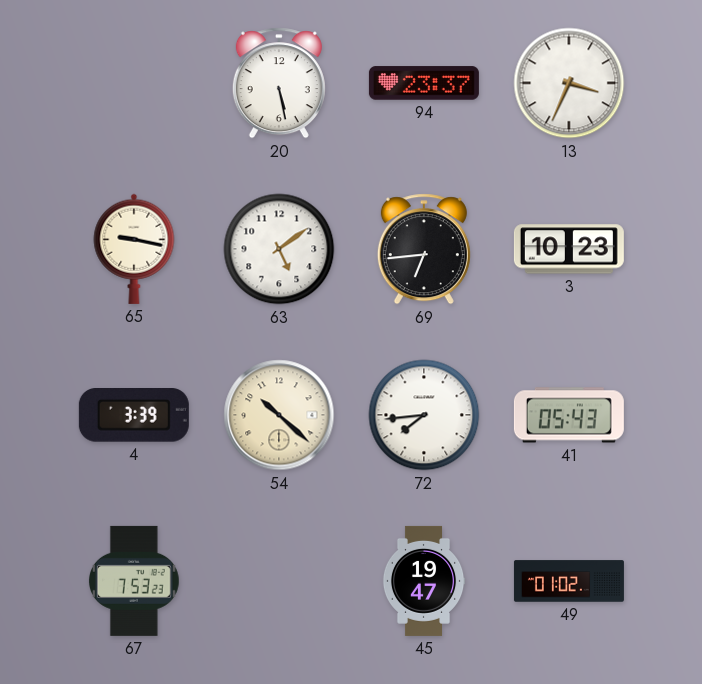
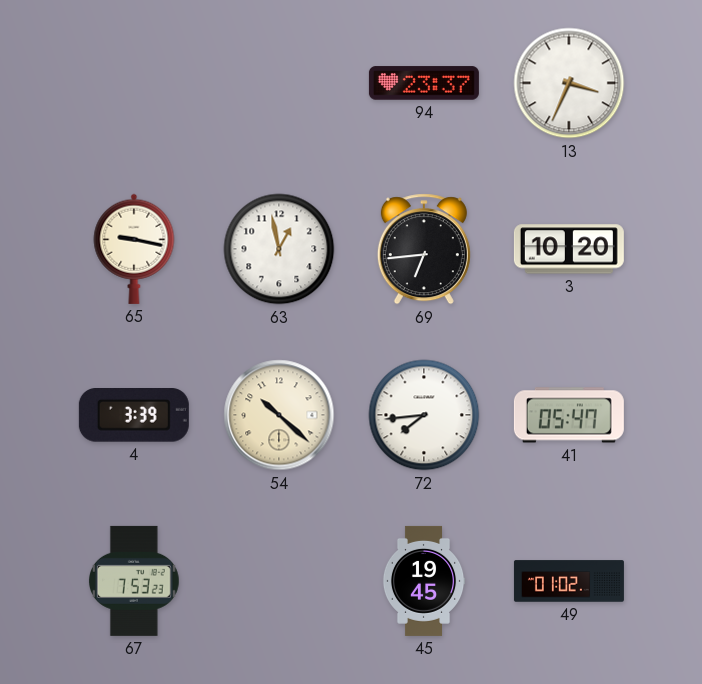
20: 5:28 -> none
63: 5:09 -> 12:58
3: 10:23 -> 10:20
41: 05:43 -> 05:47
45: 19:47 -> 19:45
